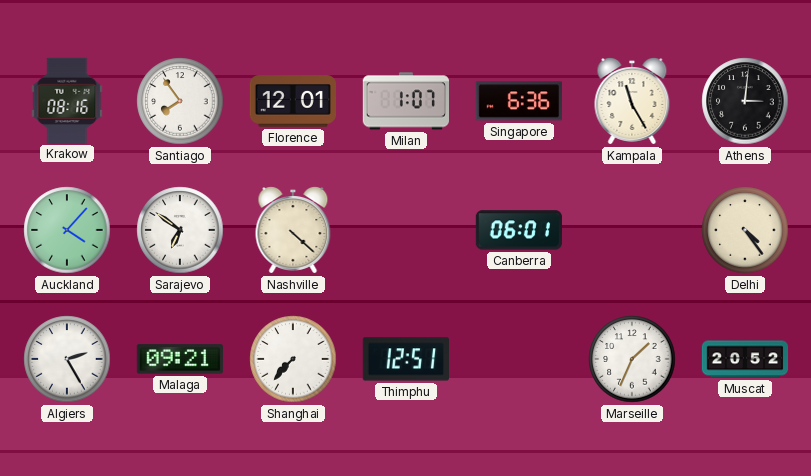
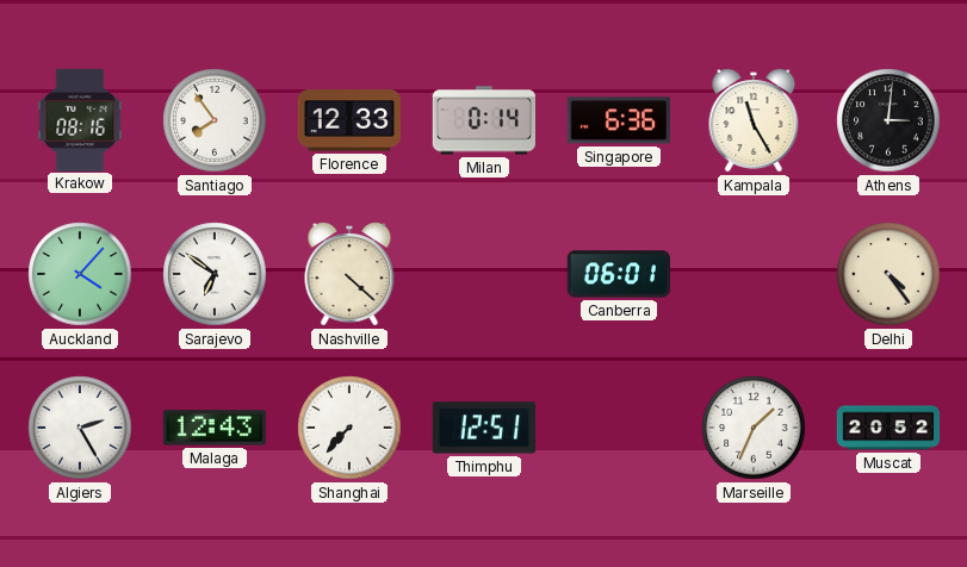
Florence: 12:01 -> 12:33
Milan: 1:07 -> 0:14
Malaga: 09:21 -> 12:43
